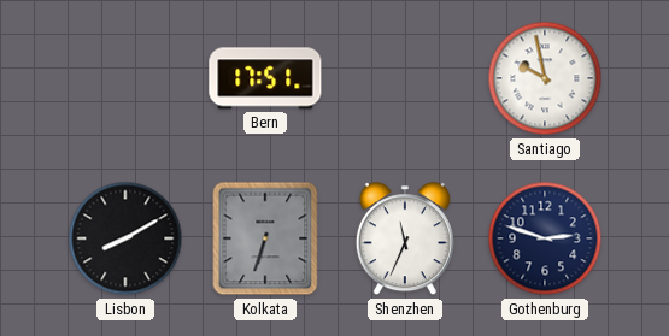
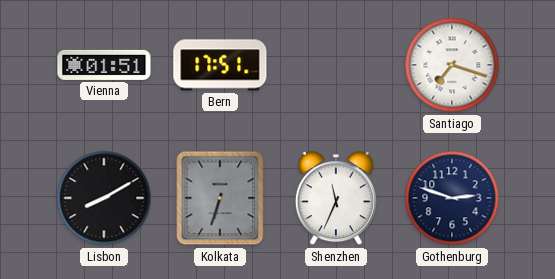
Vienna: none -> 01:51
Santiago: 9:58 -> 7:18
